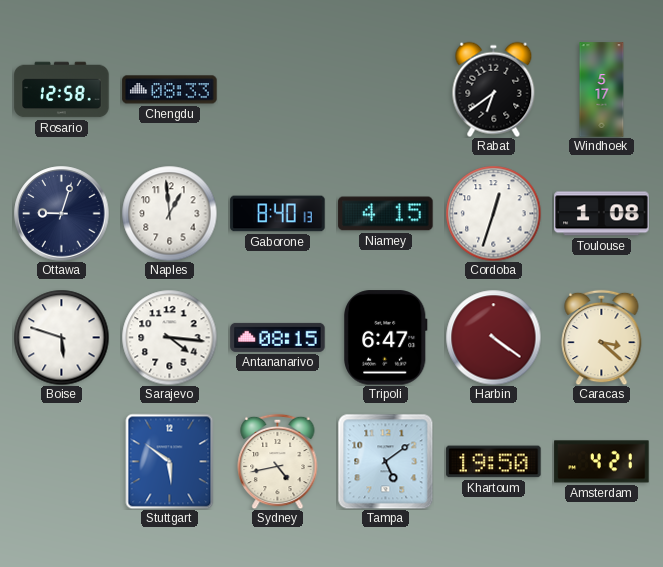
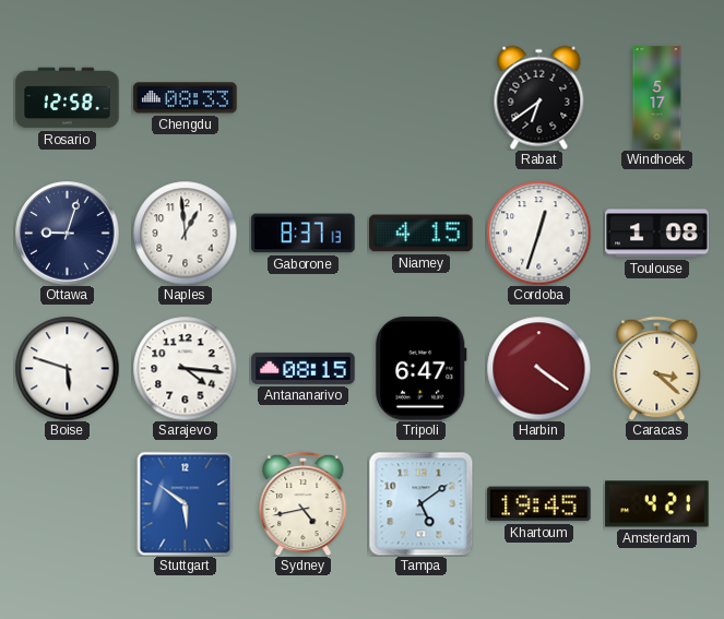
Gaborone: 8:40 -> 8:37
Khartoum: 19:50 -> 19:45
